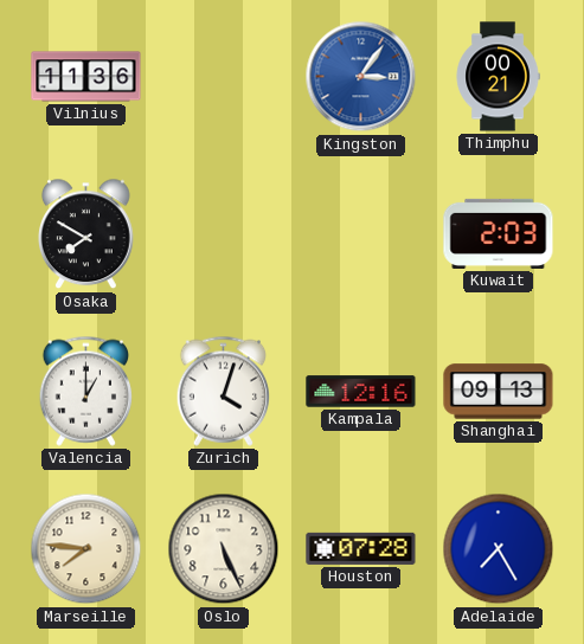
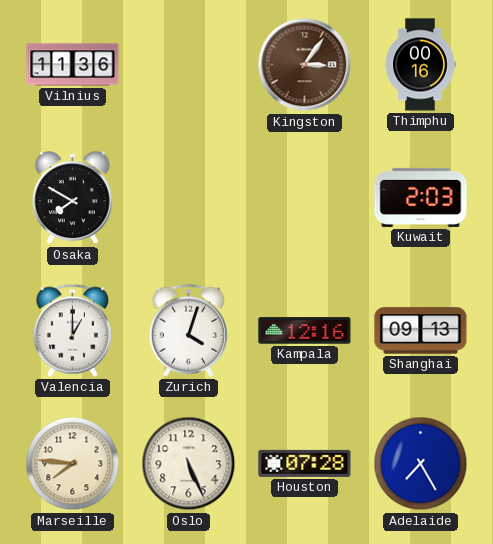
Kingston dial: blue -> brown
Thimphu: 00:21 -> 00:16
